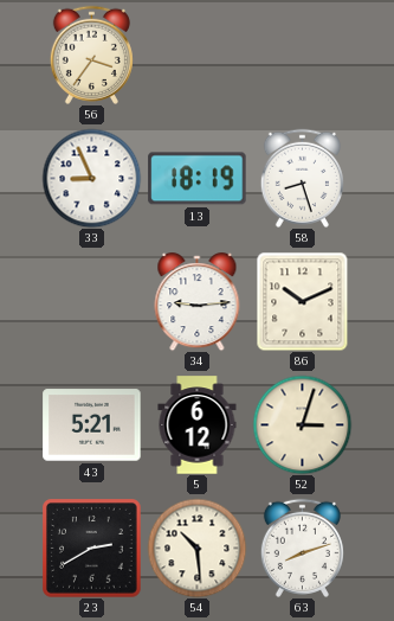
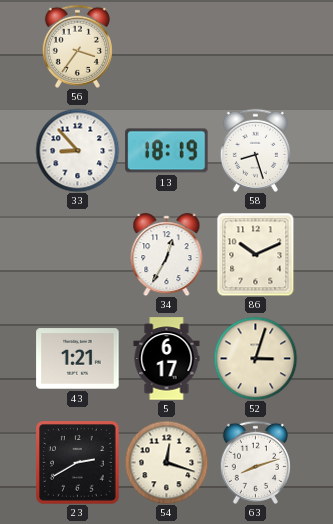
33: 8:56 -> 8:53
34: 9:14 -> 12:35
43: 5:21 -> 1:21
5: 6:12 -> 6:17
54: 10:29 -> 12:18
